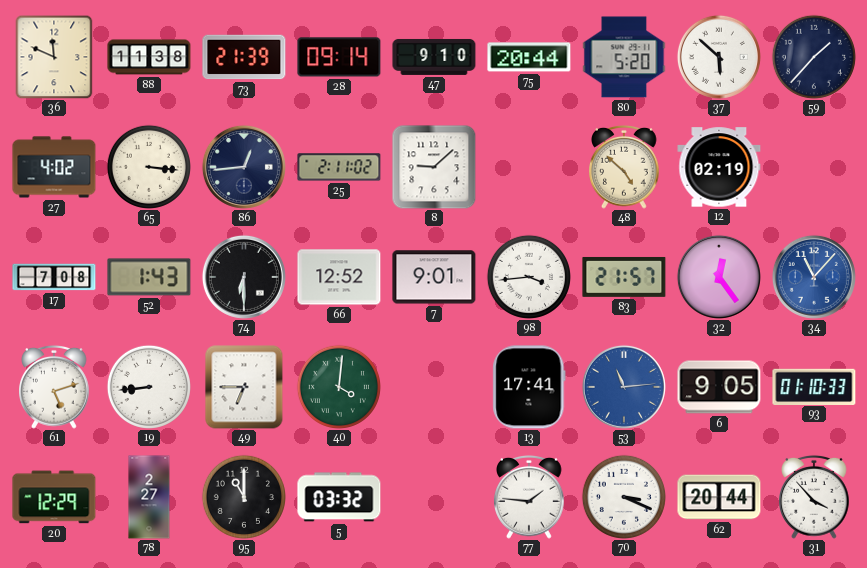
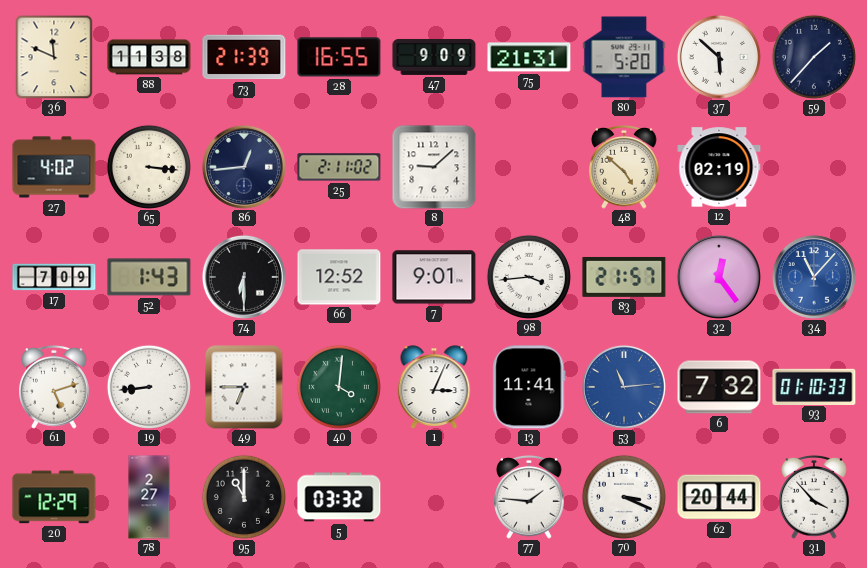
28: 09:14 -> 16:55
47: 9:10 -> 9:09
75: 20:44 -> 21:31
17: 7:08 -> 7:09
1: none -> 3:04
13: 17:41 -> 11:41
6: 9:05 -> 7:32
